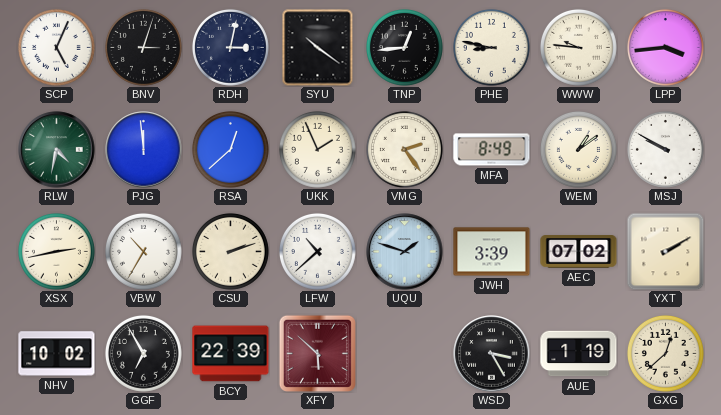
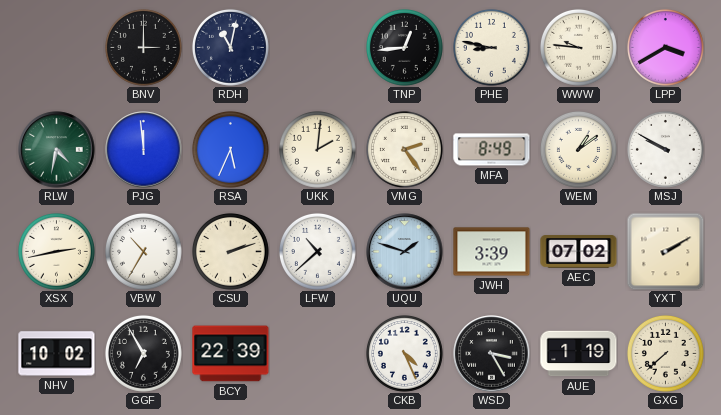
SCP: 5:04 -> none
BNV: 3:03 -> 3:00
RDH: 3:02 -> 11:02
SYU: 10:21 -> none
LPP: 3:44 -> 3:40
RSA: 12:38 -> 5:34
UKK: 1:56 -> 2:01
XFY: 5:52 -> none
CKB: none -> 4:26
GXG: 12:38 -> 7:38
